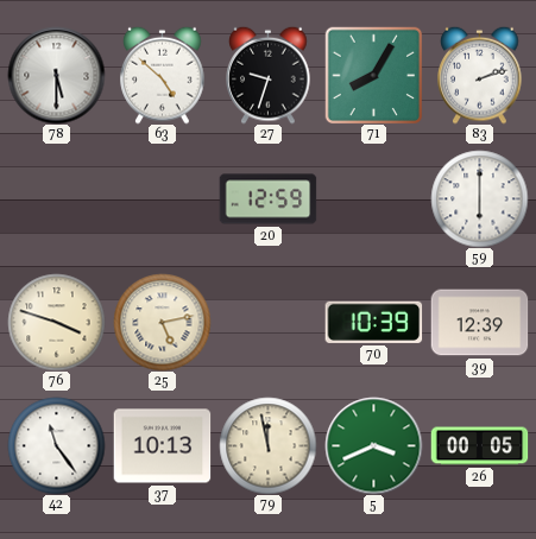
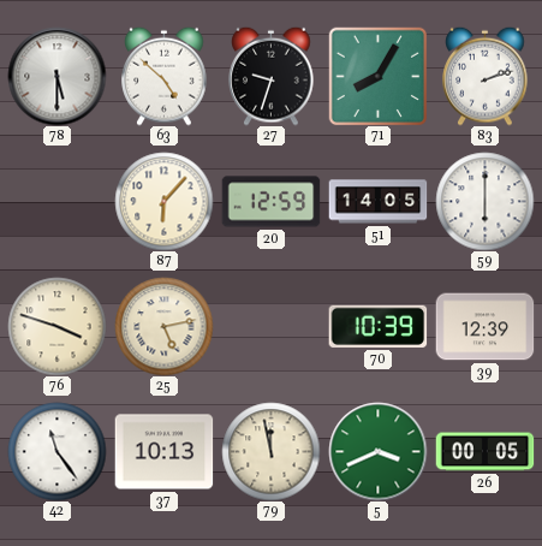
87: none -> 6:07
51: none -> 14:05
